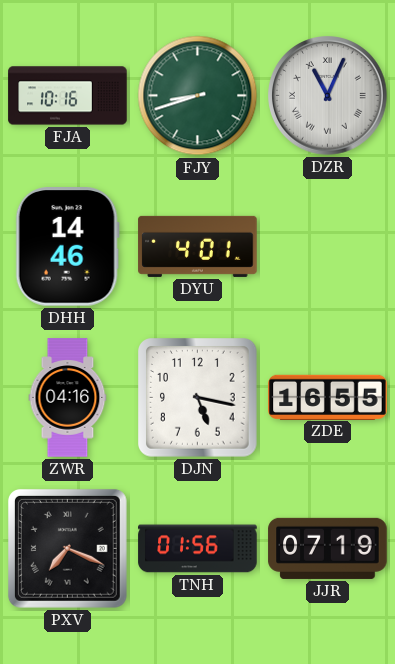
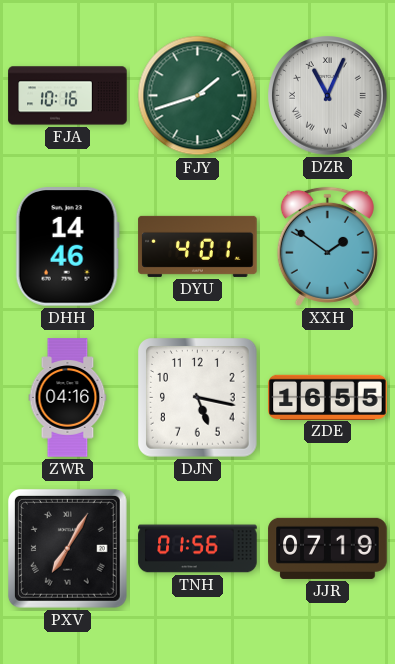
FJY: 8:42 -> 1:42
XXH: none -> 1:51
PXV: 7:19 -> 7:05
